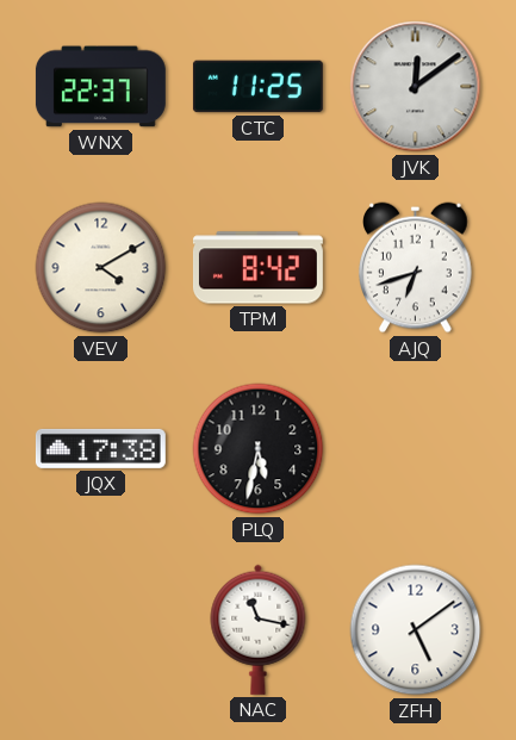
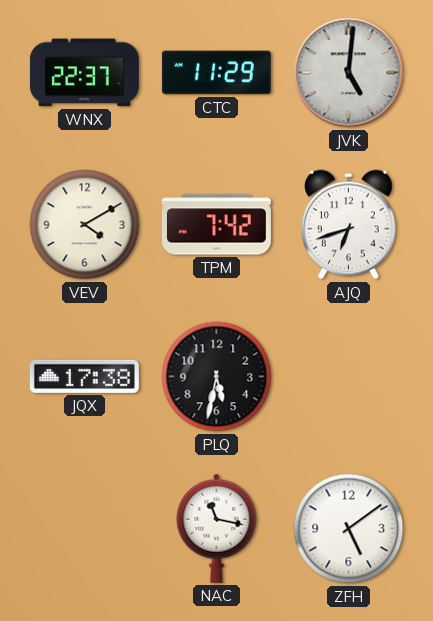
CTC: 11:25 -> 11:29
JVK: 12:09 -> 5:01
TPM: 8:42 -> 7:42
